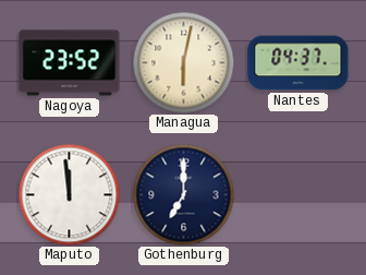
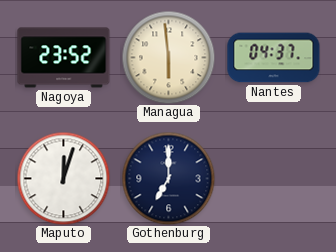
Managua: 6:02 -> 5:59
Maputo: 11:59 -> 12:03
